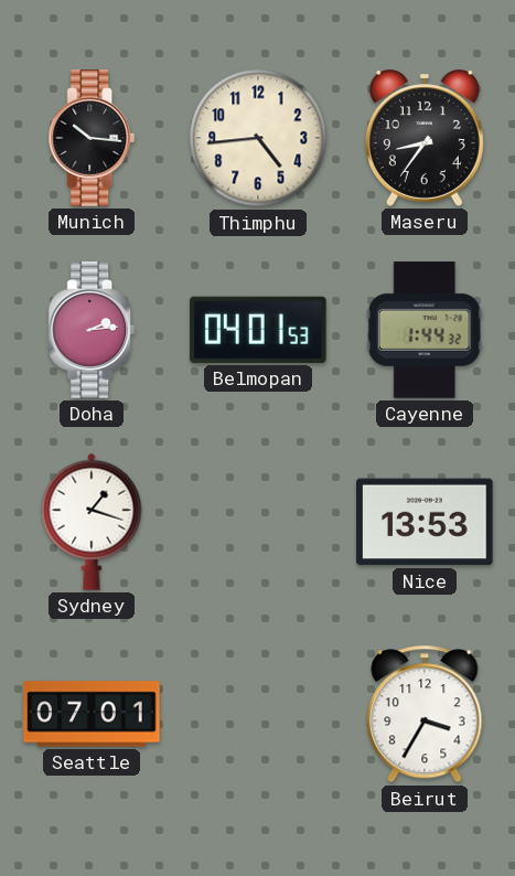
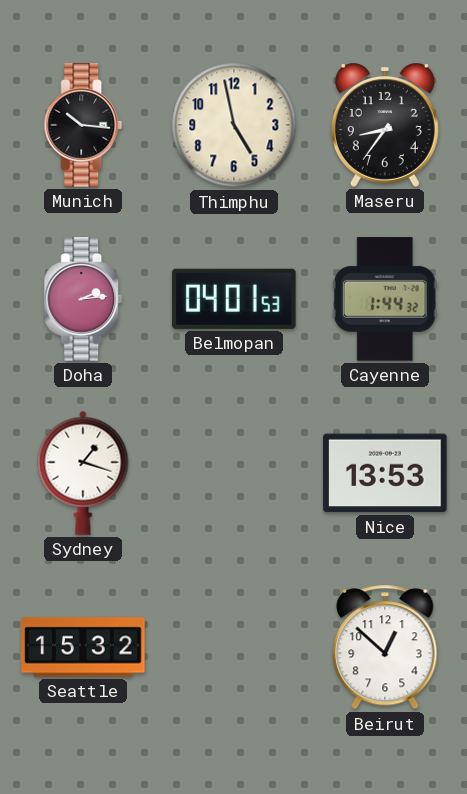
Thimphu: 4:44 -> 4:58
Seattle: 07:01 -> 15:32
Beirut: 3:35 -> 12:52
